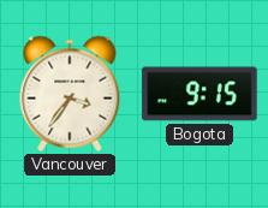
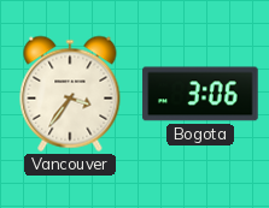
Bogota: 9:15 -> 3:06
